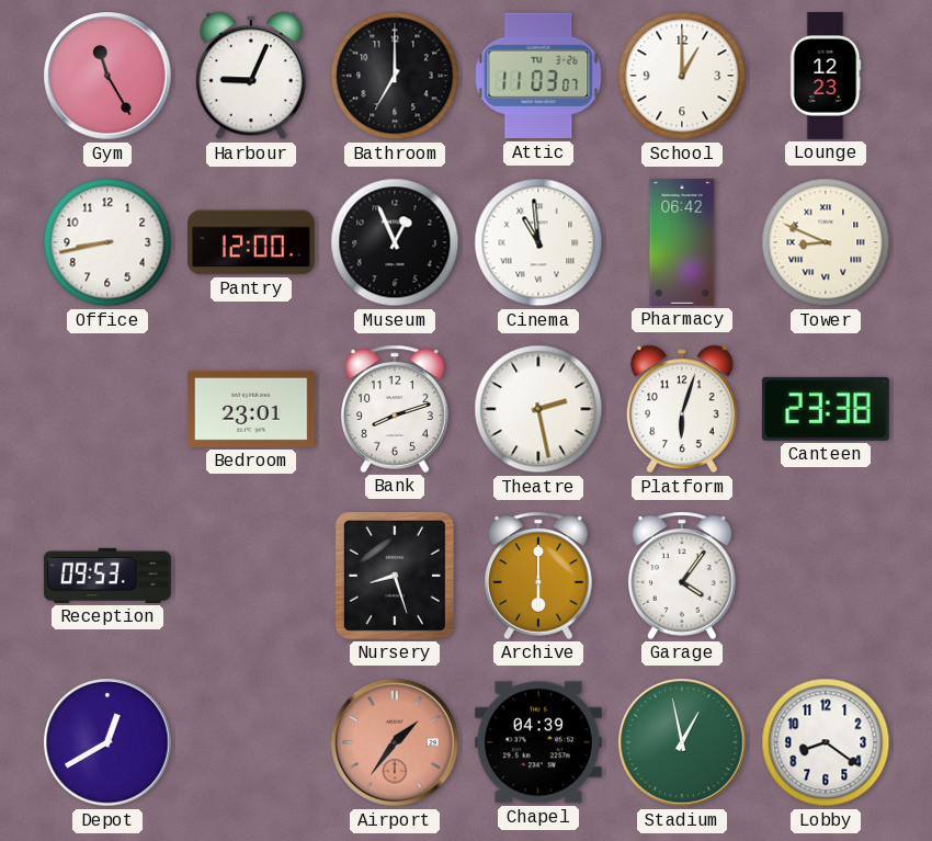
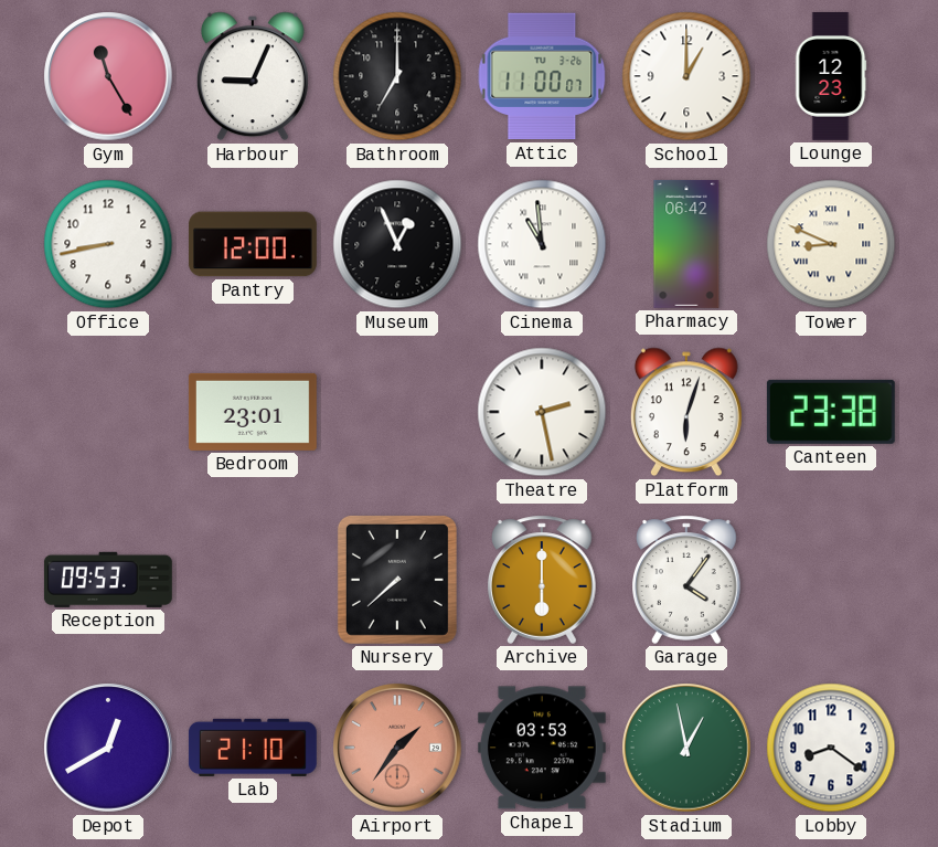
Attic: 11:03 -> 11:00
Bank: 8:12 -> none
Nursery: 8:27 -> 7:38
Lab: none -> 21:10
Chapel: 04:39 -> 03:53
